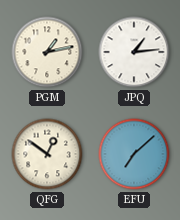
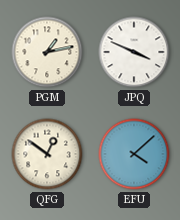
JPQ: 1:14 -> 3:49
EFU: 7:08 -> 4:08
